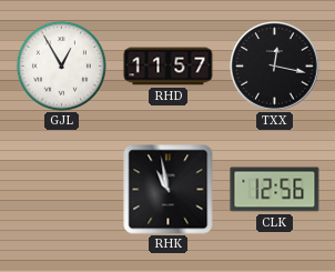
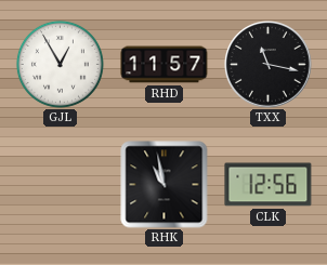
TXX: 12:17 -> 11:17
